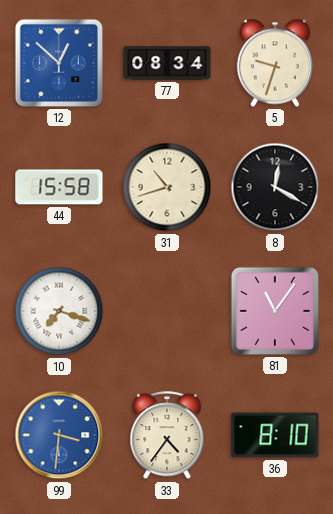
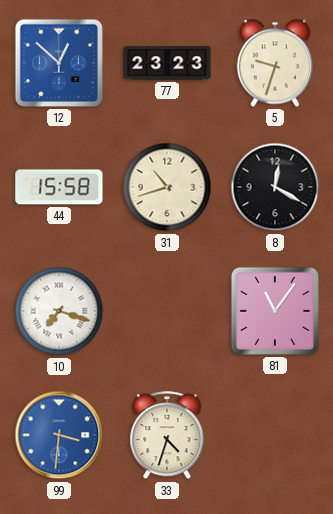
77: 08:34 -> 23:23
33: 4:36 -> 4:33
36: 8:10 -> none
